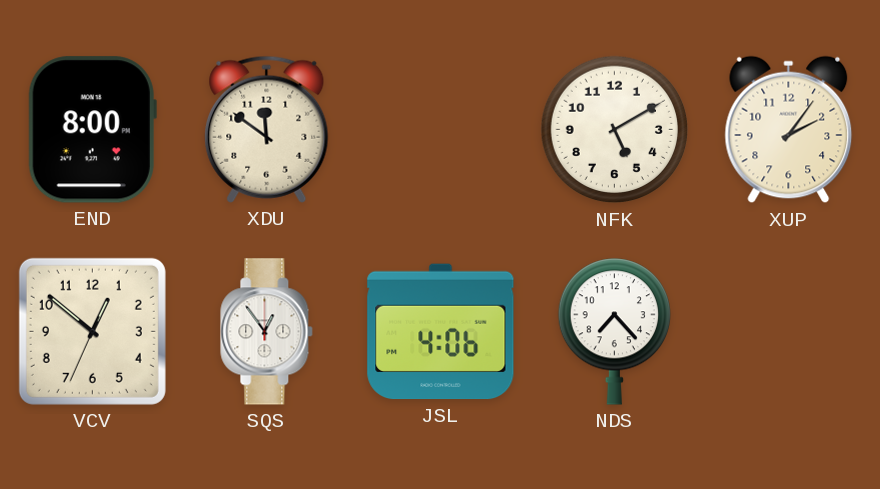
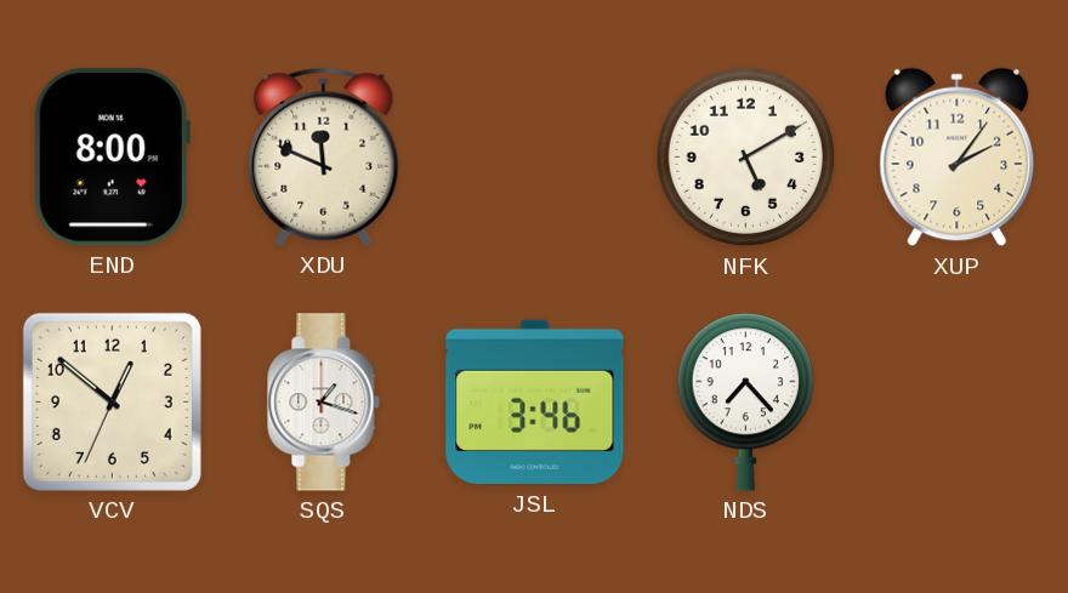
XDU: 11:51 -> 11:49
SQS: 12:54 -> 1:18
JSL: 4:06 -> 3:46
